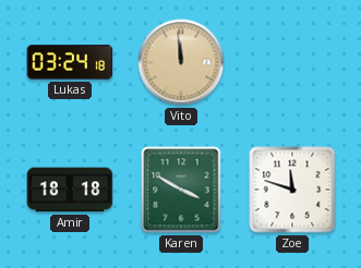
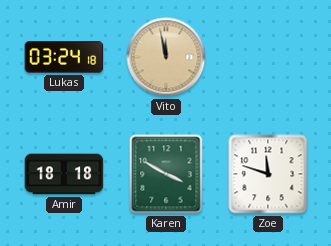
Vito: 11:59 -> 11:58
